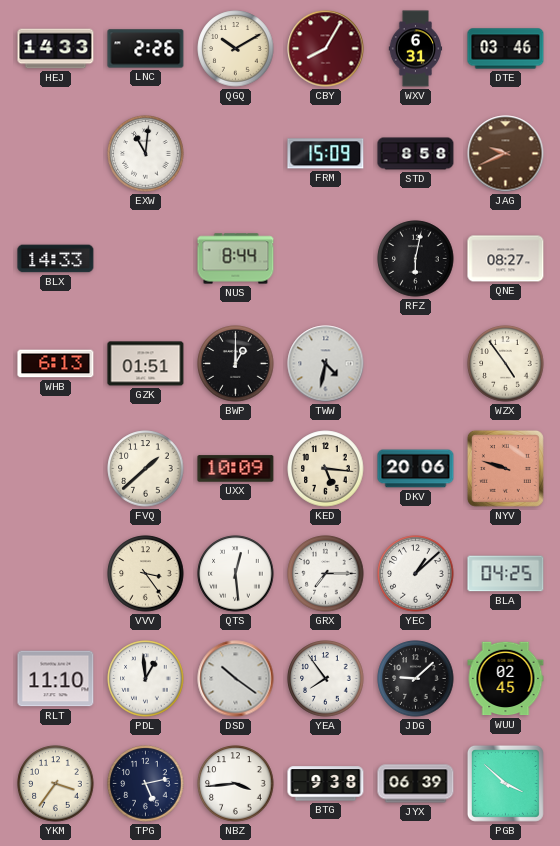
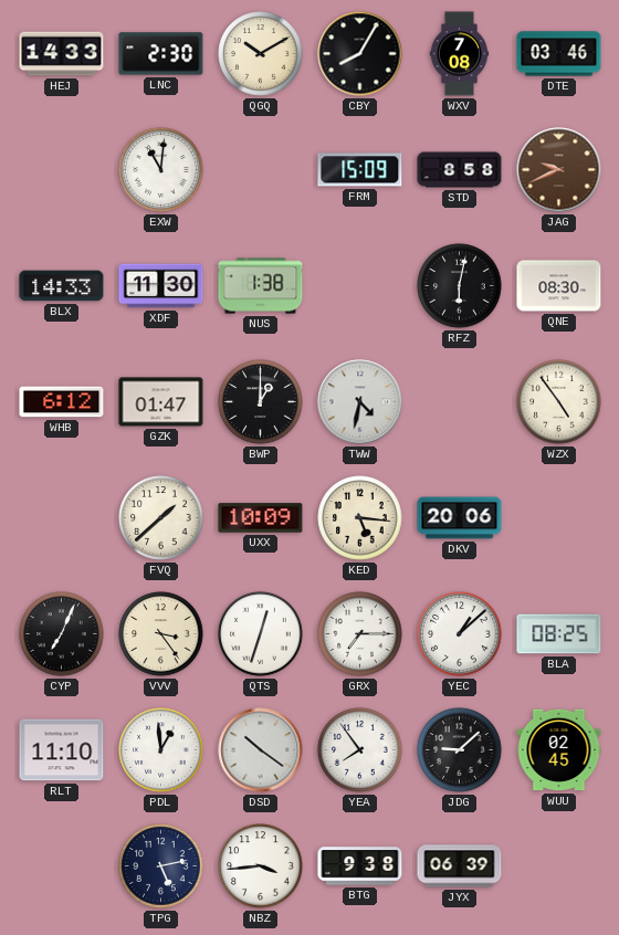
LNC: 2:26 -> 2:30
CBY dial: burgundy -> black
WXV: 6:31 -> 7:08
XDF: none -> 11:30
NUS: 8:44 -> 1:38
QNE: 08:27 -> 08:30
WHB: 6:13 -> 6:12
GZK: 01:51 -> 01:47
NYV: 9:48 -> none
CYP: none -> 7:04
QTS: 12:29 -> 12:33
BLA: 04:25 -> 08:25
YKM: 3:36 -> none
PGB: 3:52 -> none
